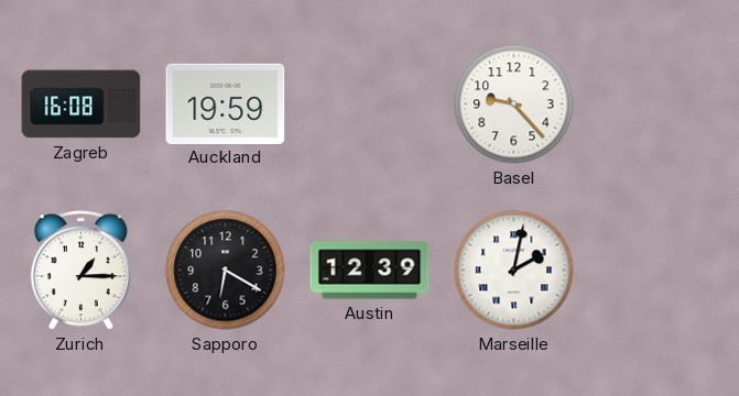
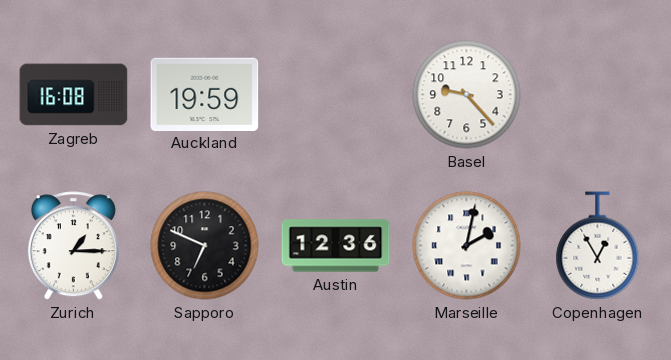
Sapporo: 6:20 -> 6:49
Austin: 12:39 -> 12:36
Copenhagen: none -> 12:55
